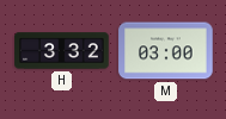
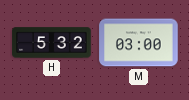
H: 3:32 -> 5:32
